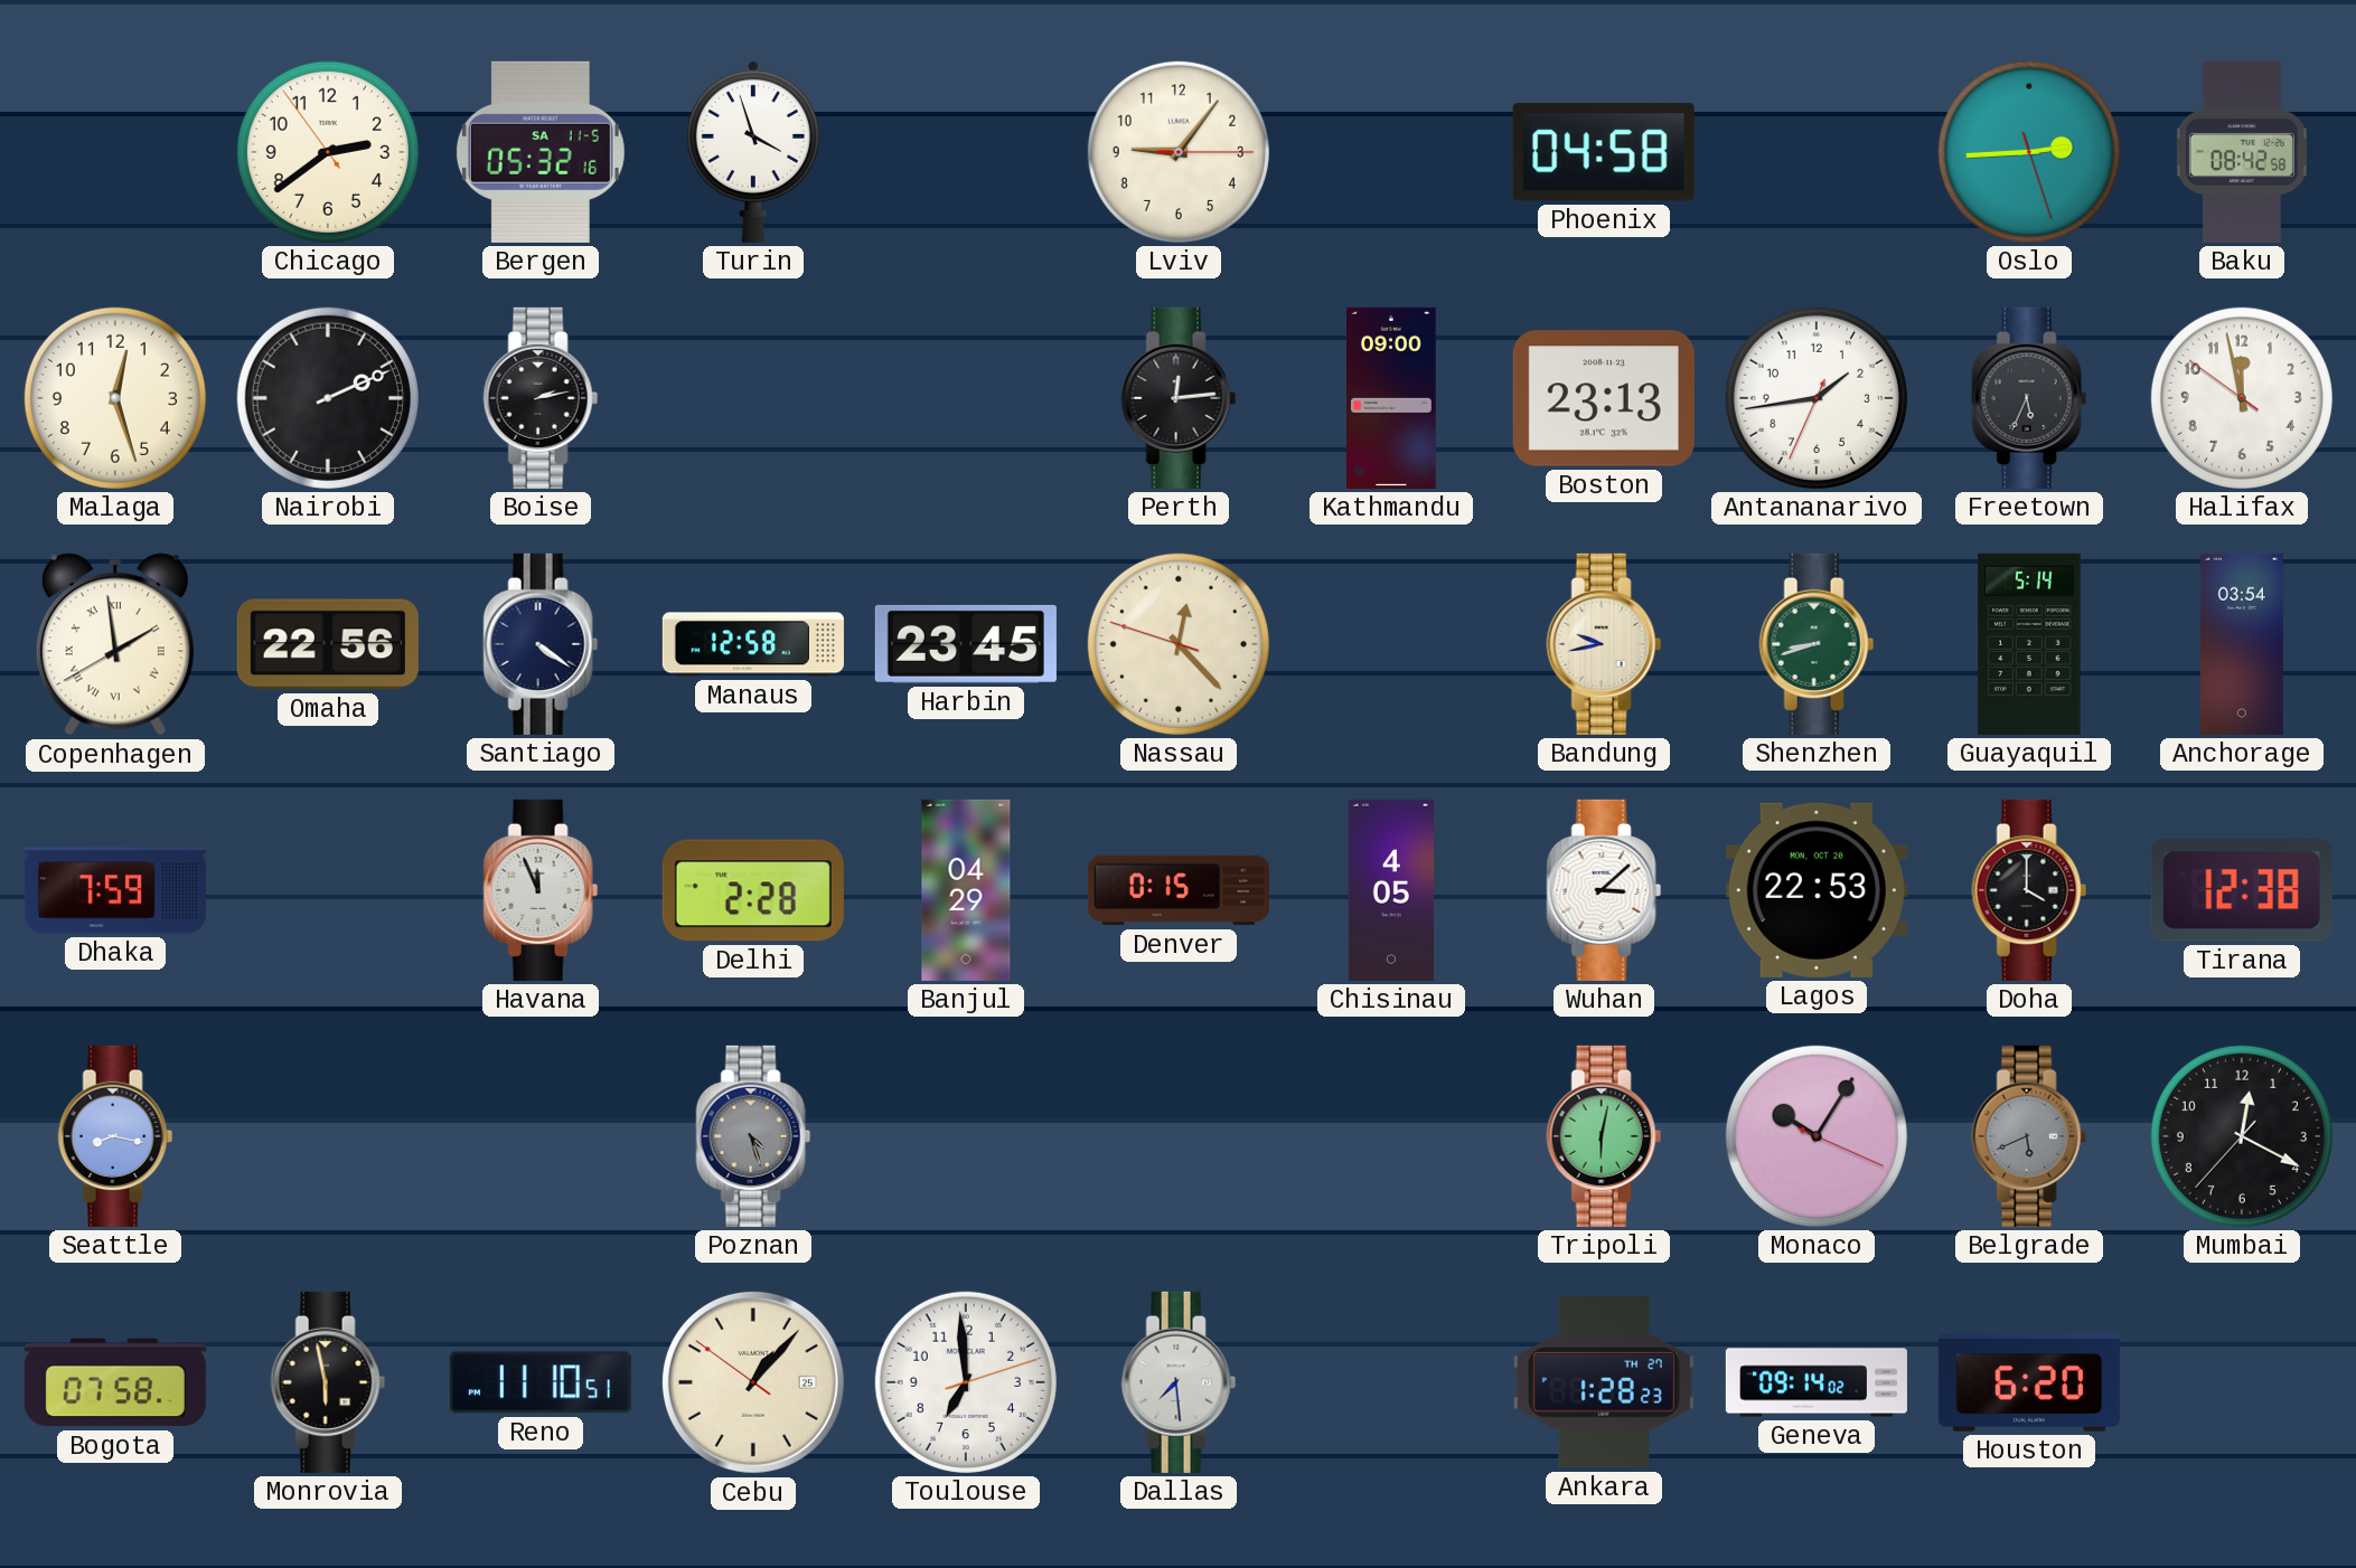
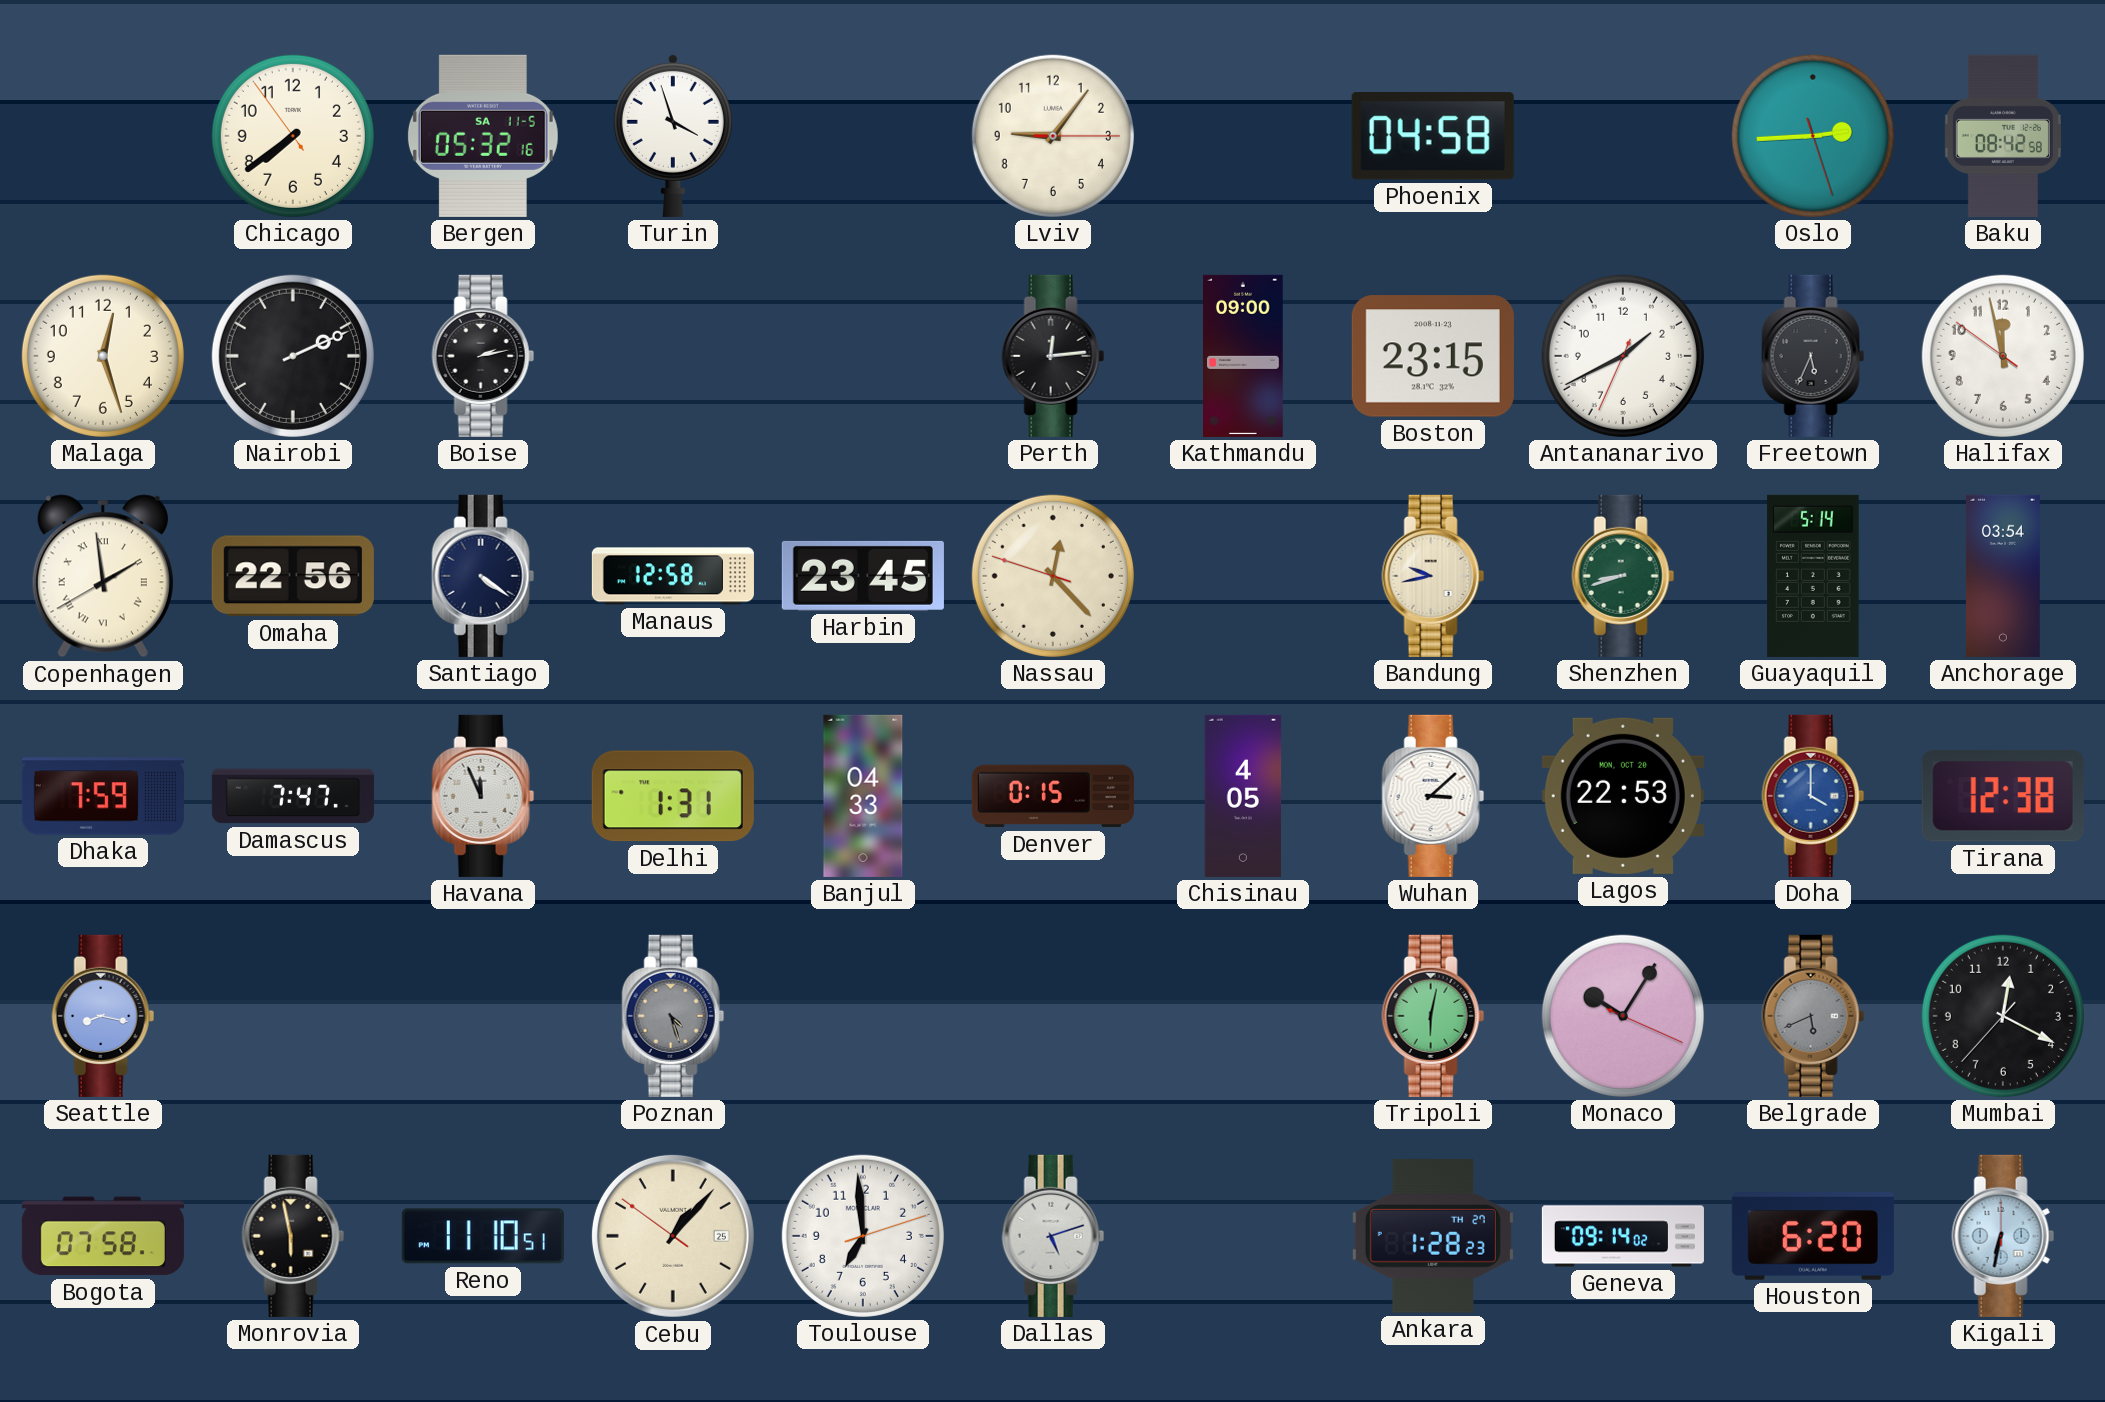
Chicago: 2:38 -> 7:38
Boston: 23:13 -> 23:15
Antananarivo: 1:43 -> 1:40
Damascus: none -> 7:47
Delhi: 2:28 -> 1:31
Banjul: 04:29 -> 04:33
Doha dial: black -> blue
Dallas: 7:29 -> 5:12
Kigali: none -> 6:32
